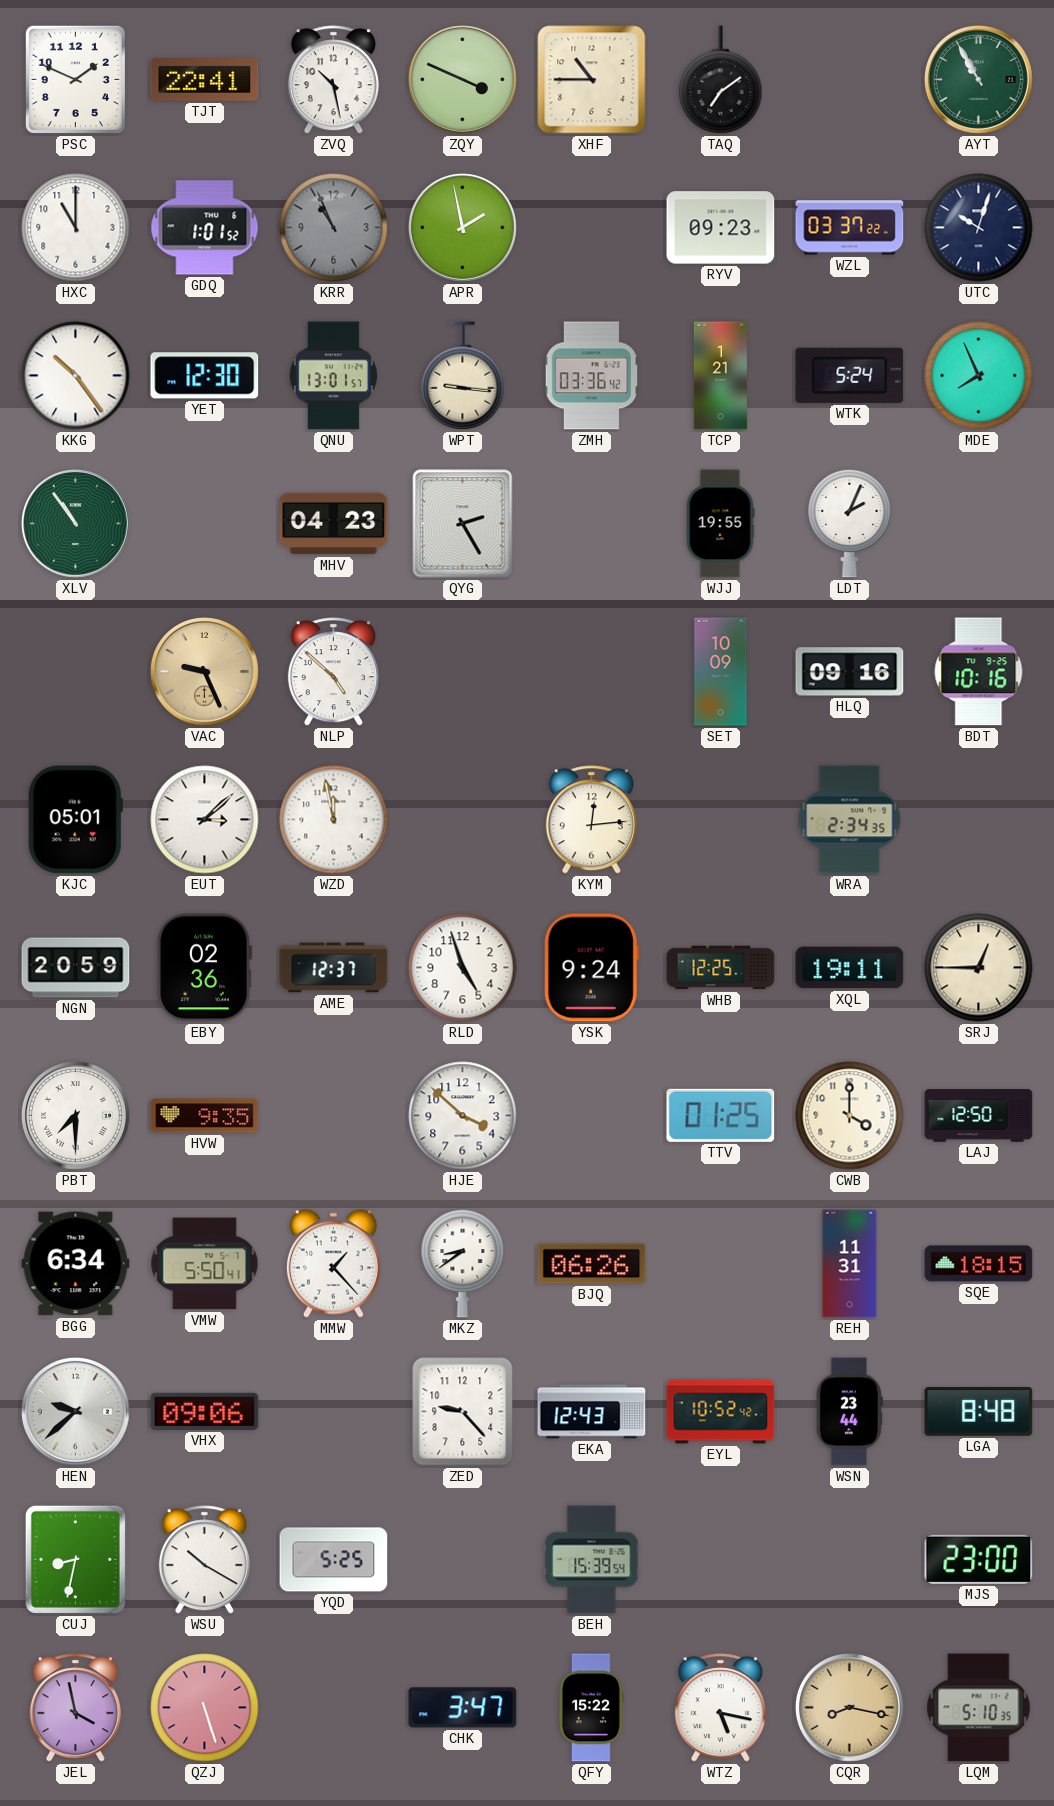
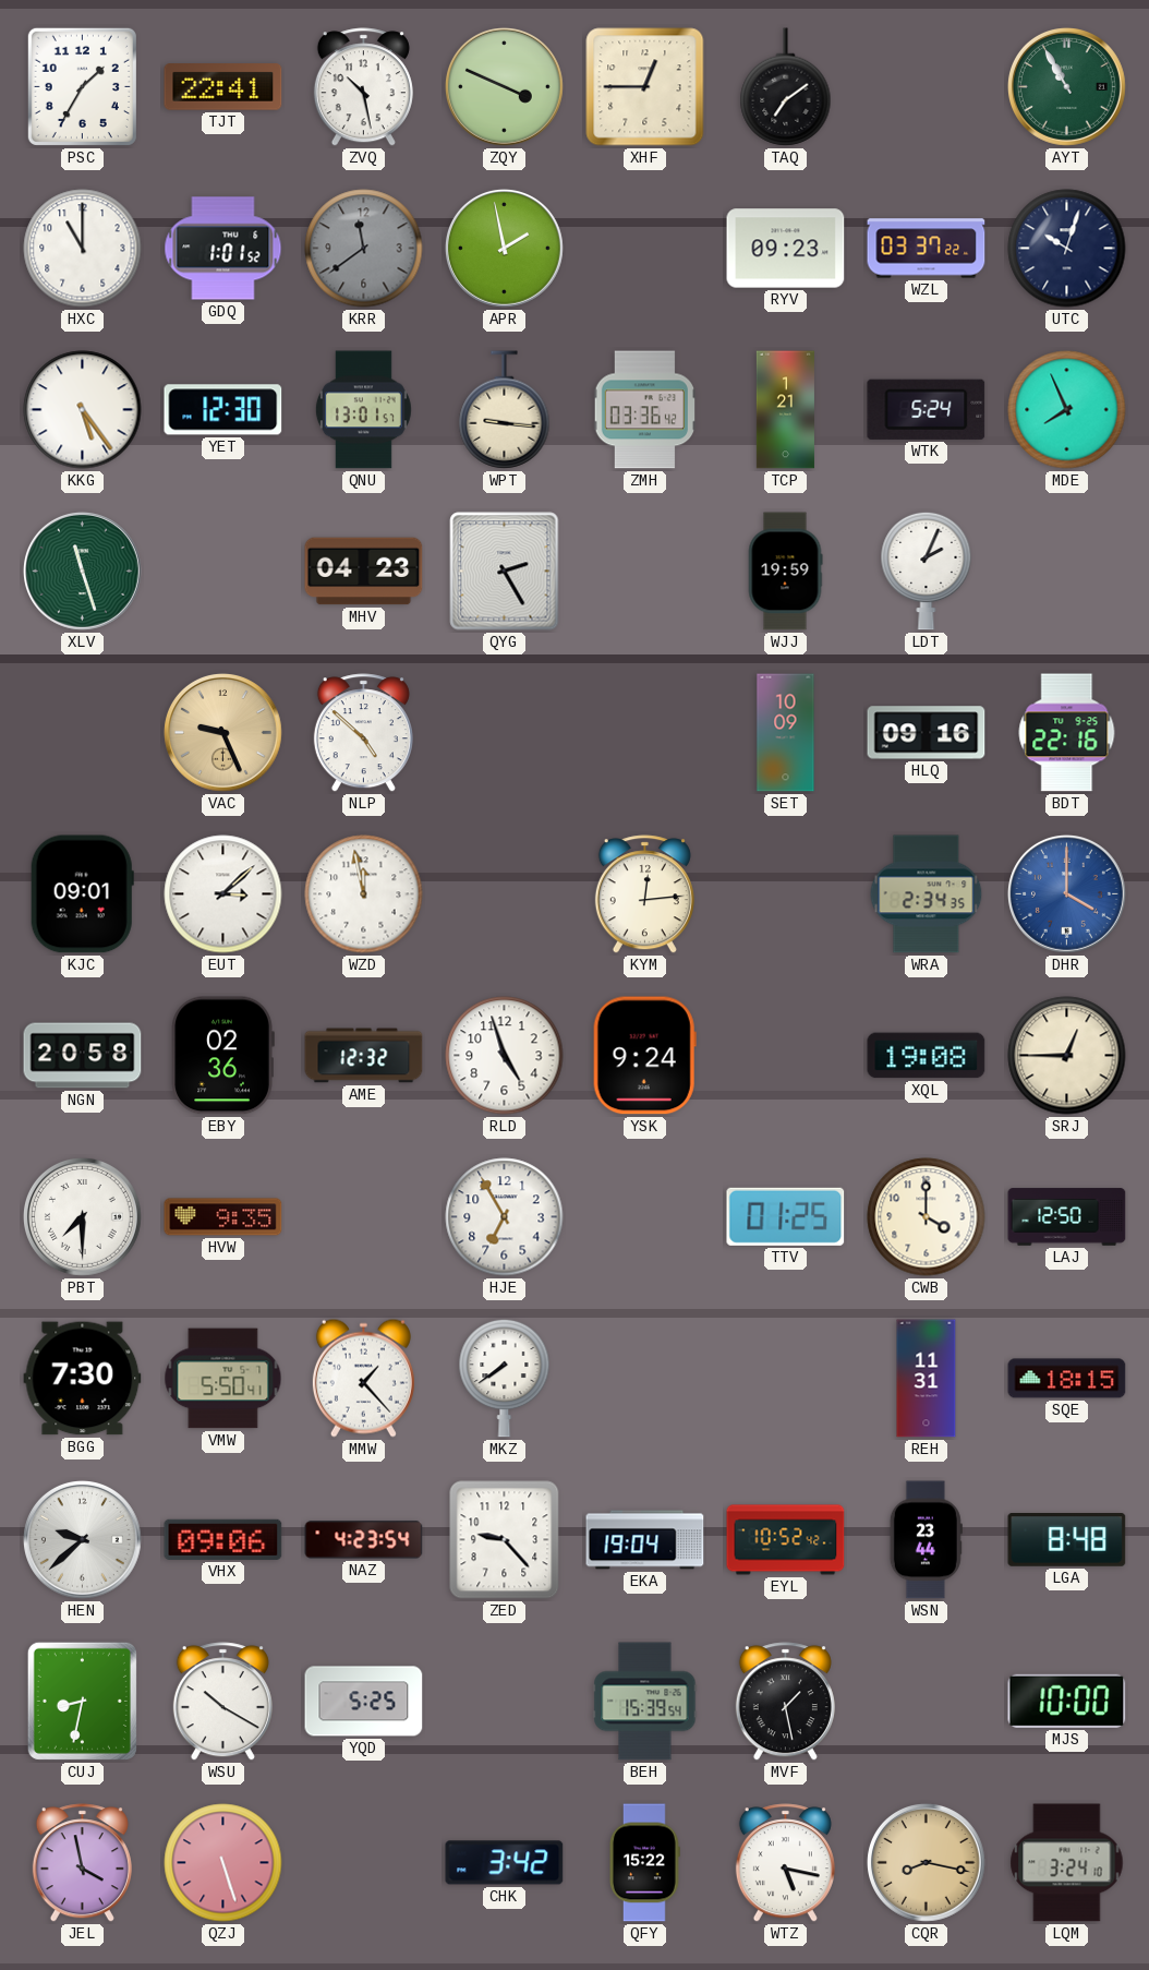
PSC: 1:49 -> 1:35
XHF: 10:45 -> 12:45
KRR: 10:56 -> 11:39
KKG: 10:24 -> 5:24
XLV: 10:54 -> 11:27
WJJ: 19:55 -> 19:59
BDT: 10:16 -> 22:16
KJC: 05:01 -> 09:01
DHR: none -> 4:00
NGN: 20:59 -> 20:58
AME: 12:37 -> 12:32
WHB: 12:25 -> none
XQL: 19:11 -> 19:08
HJE: 3:52 -> 6:55
BGG: 6:34 -> 7:30
MKZ: 8:39 -> 7:39
BJQ: 06:26 -> none
NAZ: none -> 4:23
EKA: 12:43 -> 19:04
MVF: none -> 1:28
MJS: 23:00 -> 10:00
CHK: 3:47 -> 3:42
LQM: 5:10 -> 3:24
